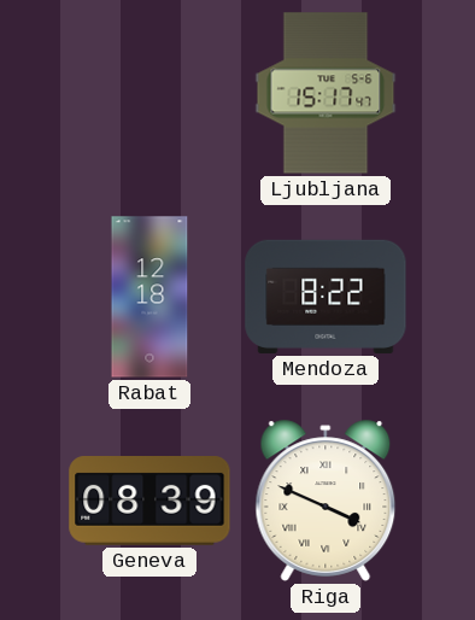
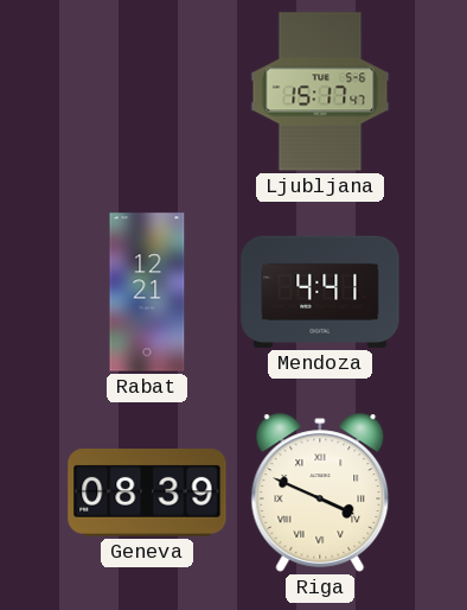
Rabat: 12:18 -> 12:21
Mendoza: 8:22 -> 4:41
